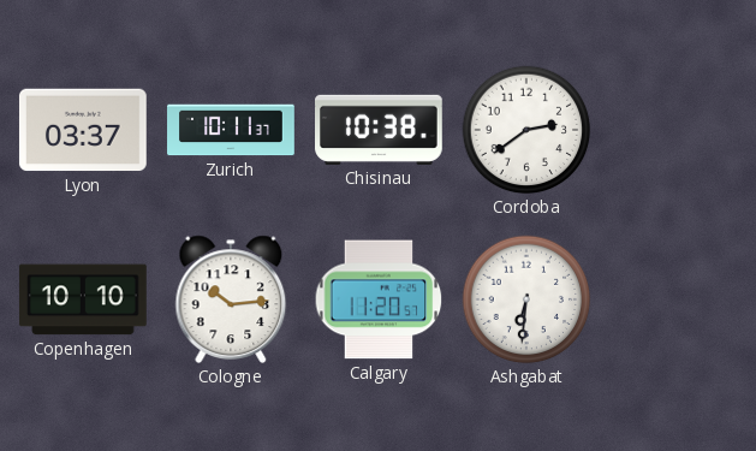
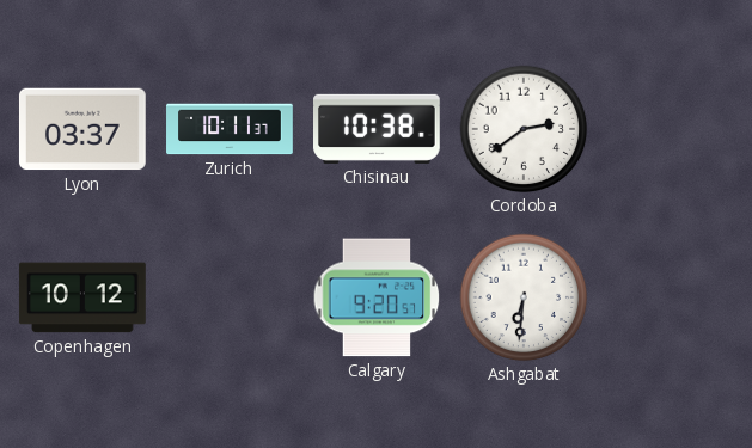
Copenhagen: 10:10 -> 10:12
Cologne: 10:14 -> none
Calgary: 11:20 -> 9:20
